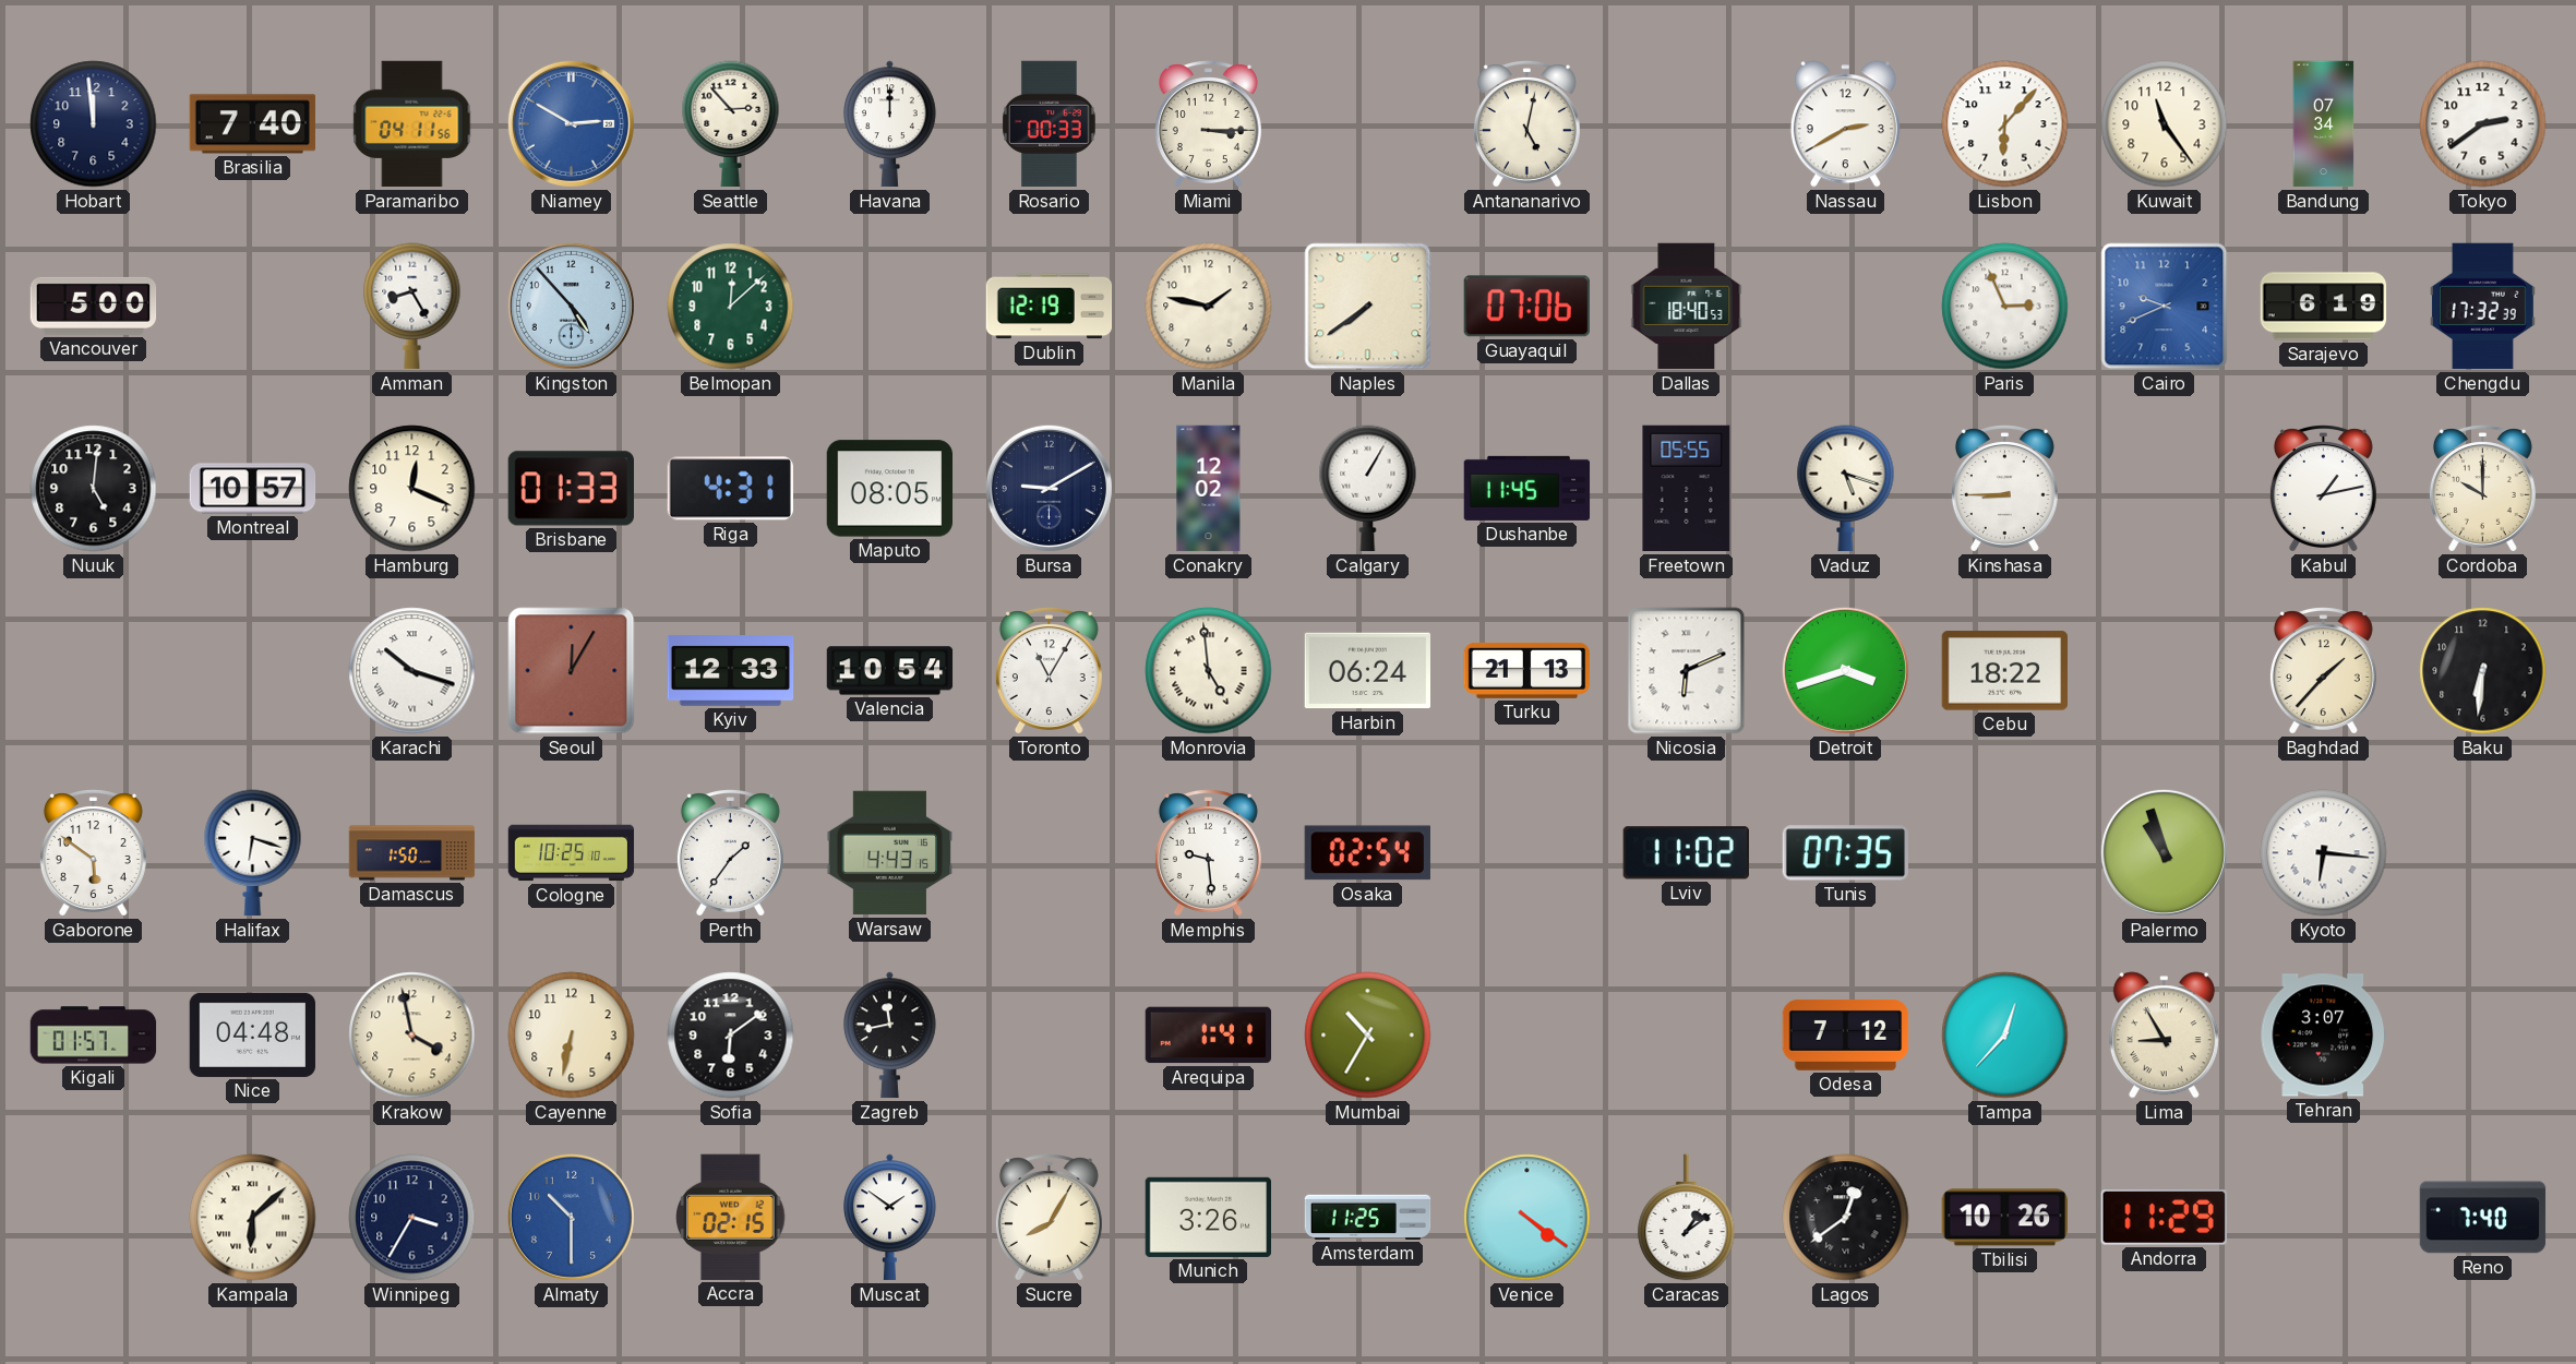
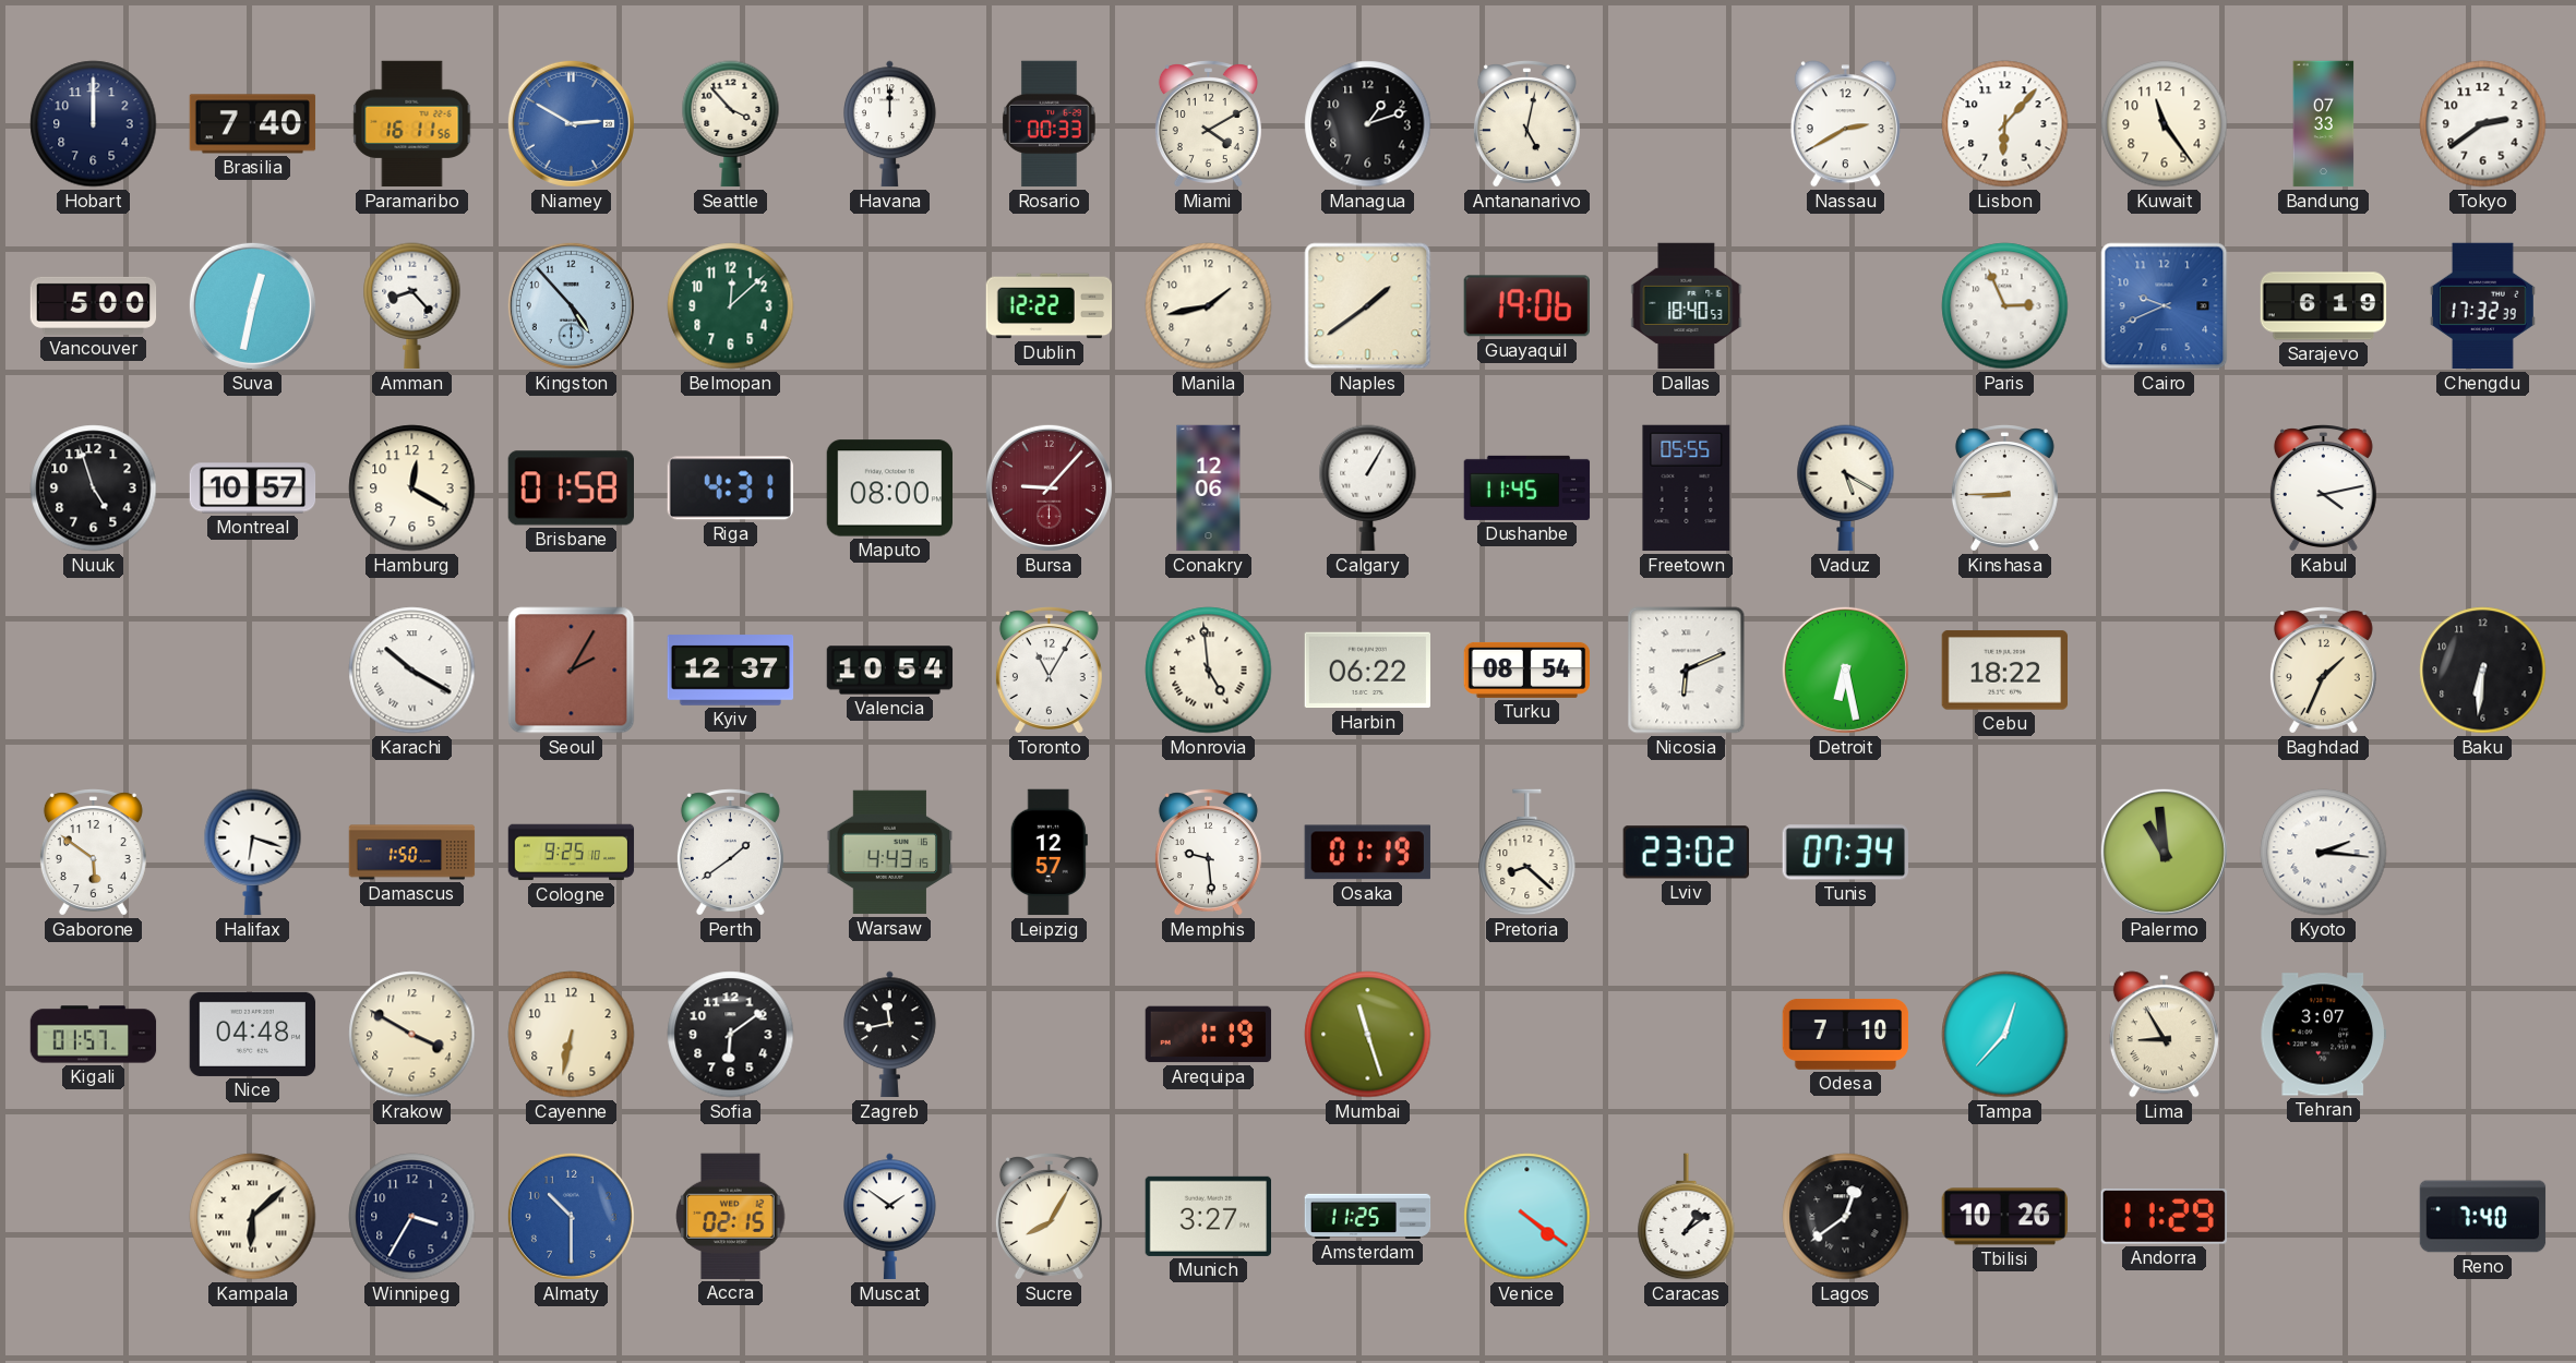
Hobart: 11:59 -> 12:00
Paramaribo: 04:11 -> 16:11
Seattle: 2:53 -> 3:53
Miami: 3:15 -> 4:10
Managua: none -> 1:12
Bandung: 07:34 -> 07:33
Suva: none -> 12:32
Amman: 8:25 -> 8:23
Dublin: 12:19 -> 12:22
Manila: 1:47 -> 1:43
Naples: 7:39 -> 1:39
Guayaquil: 07:06 -> 19:06
Nuuk: 5:01 -> 4:57
Hamburg: 12:19 -> 12:20
Brisbane: 01:33 -> 01:58
Maputo: 08:05 -> 08:00
Bursa: 9:10 -> 9:07
Bursa dial: navy -> burgundy
Conakry: 12:02 -> 12:06
Vaduz: 5:18 -> 5:20
Kabul: 1:13 -> 4:13
Cordoba: 10:00 -> none
Karachi: 10:18 -> 10:20
Seoul: 12:05 -> 2:05
Kyiv: 12:33 -> 12:37
Harbin: 06:24 -> 06:22
Turku: 21:13 -> 08:54
Detroit: 3:42 -> 6:28
Baghdad: 1:37 -> 1:34
Cologne: 10:25 -> 9:25
Perth: 1:36 -> 1:39
Leipzig: none -> 12:57
Osaka: 02:54 -> 01:19
Pretoria: none -> 8:22
Lviv: 11:02 -> 23:02
Tunis: 07:35 -> 07:34
Palermo: 10:57 -> 10:59
Kyoto: 6:16 -> 2:16
Krakow: 3:58 -> 3:50
Arequipa: 1:41 -> 1:19
Mumbai: 10:35 -> 11:27
Odesa: 7:12 -> 7:10
Munich: 3:26 -> 3:27
